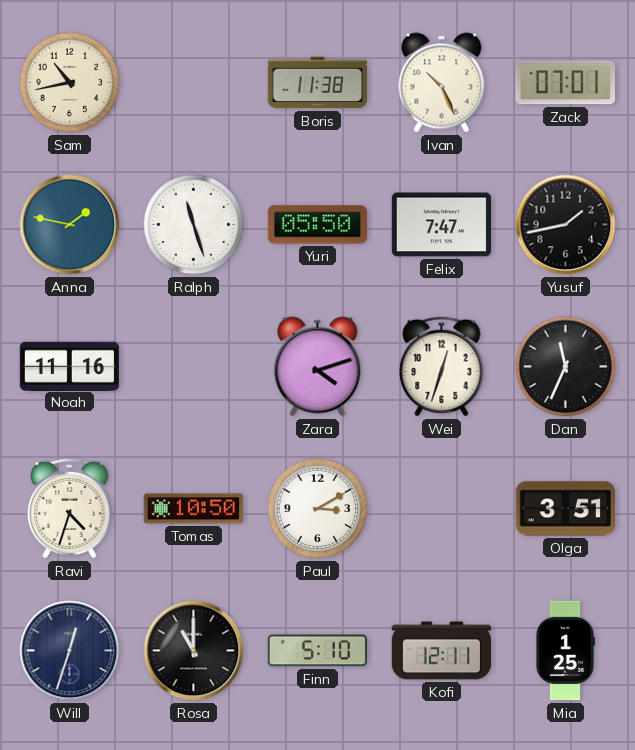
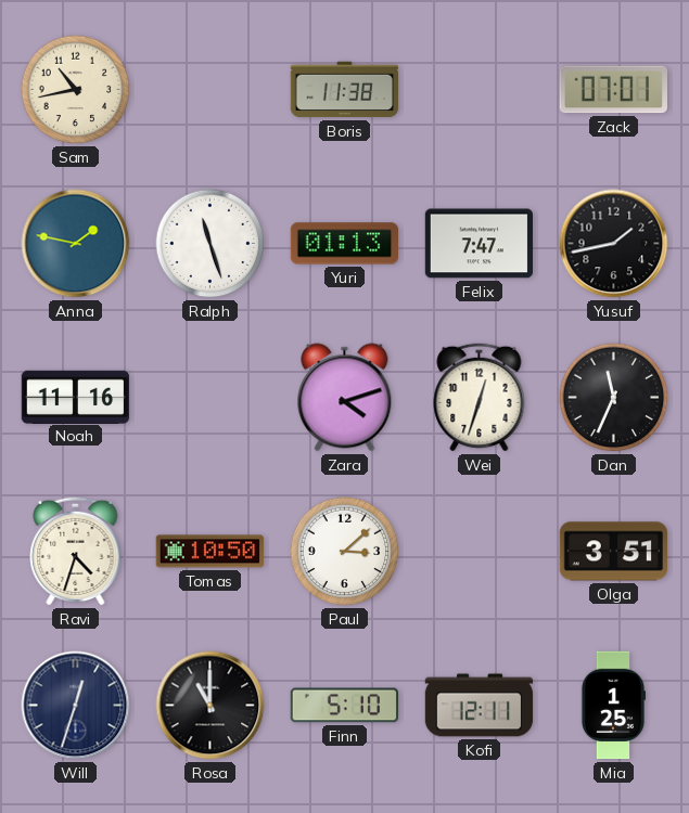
Ivan: 10:26 -> none
Yuri: 05:50 -> 01:13
Paul: 3:10 -> 3:08
